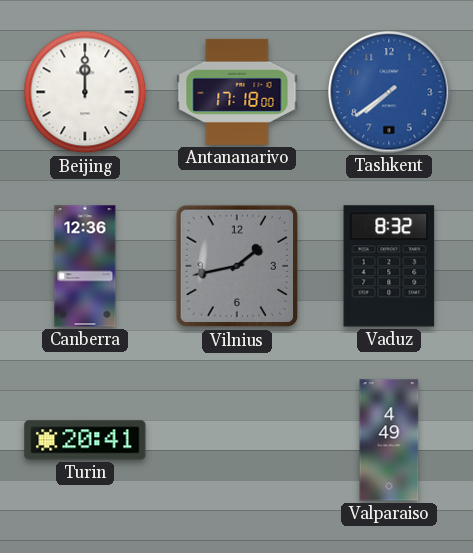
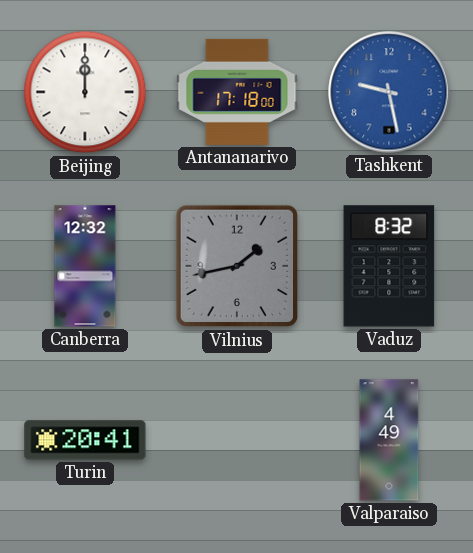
Tashkent: 7:39 -> 9:28
Canberra: 12:36 -> 12:32
